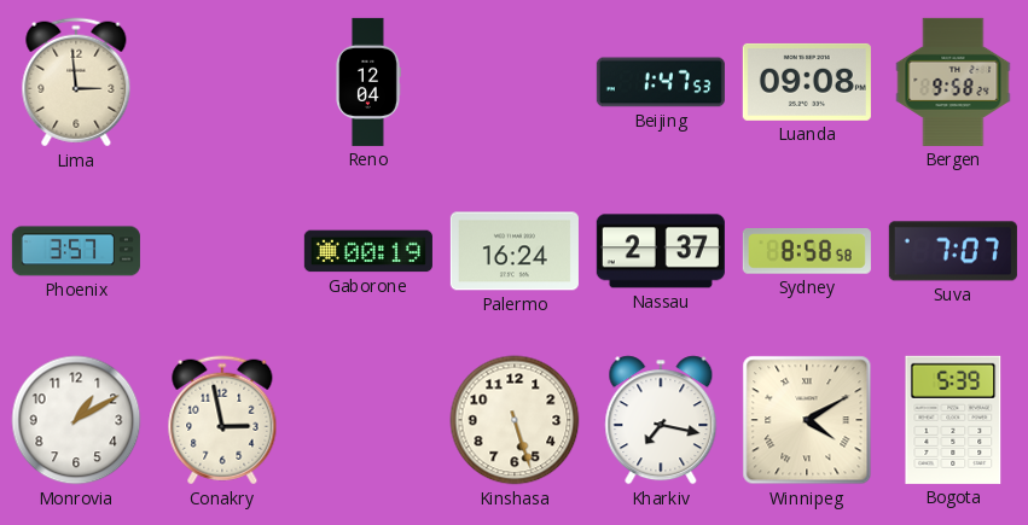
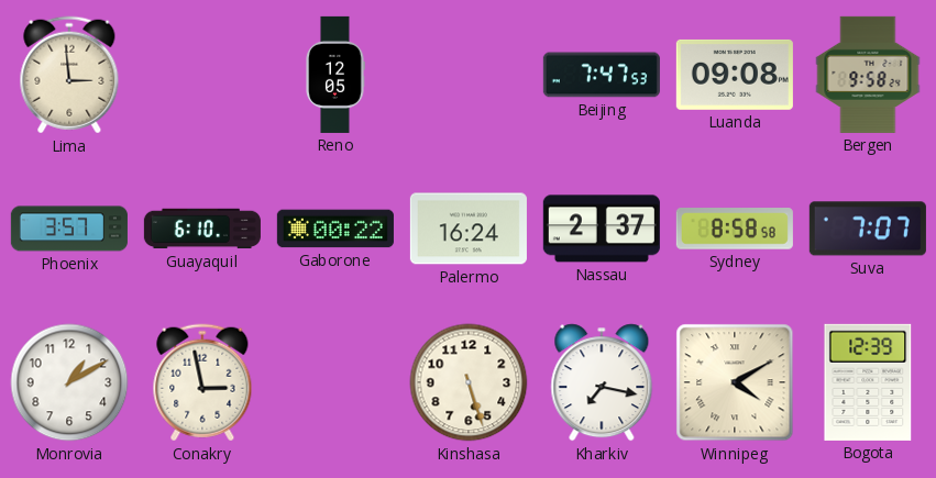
Reno: 12:04 -> 12:05
Beijing: 1:47 -> 7:47
Guayaquil: none -> 6:10
Gaborone: 00:19 -> 00:22
Bogota: 5:39 -> 12:39
